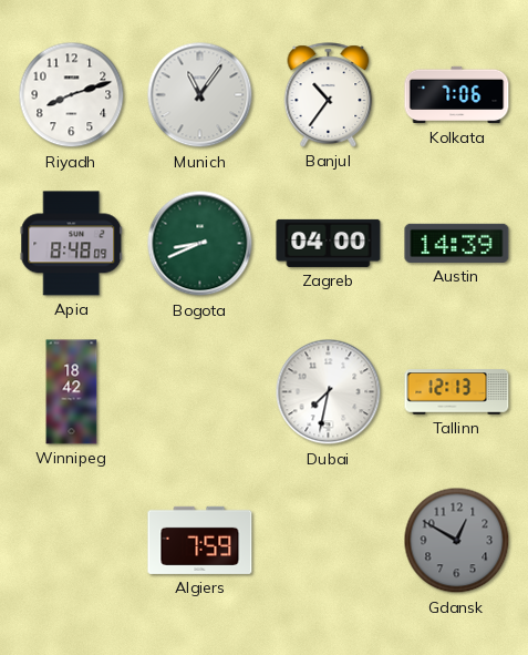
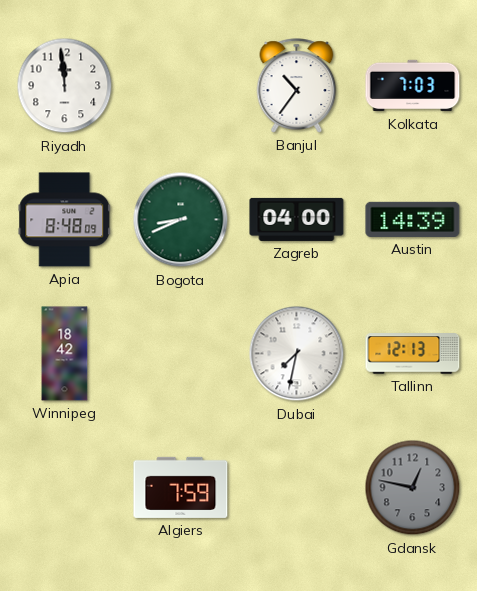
Riyadh: 8:12 -> 11:59
Munich: 11:06 -> none
Kolkata: 7:06 -> 7:03
Gdansk: 12:50 -> 12:47
